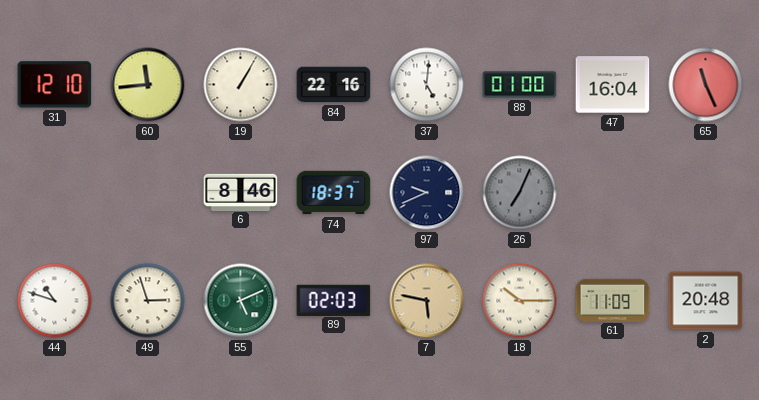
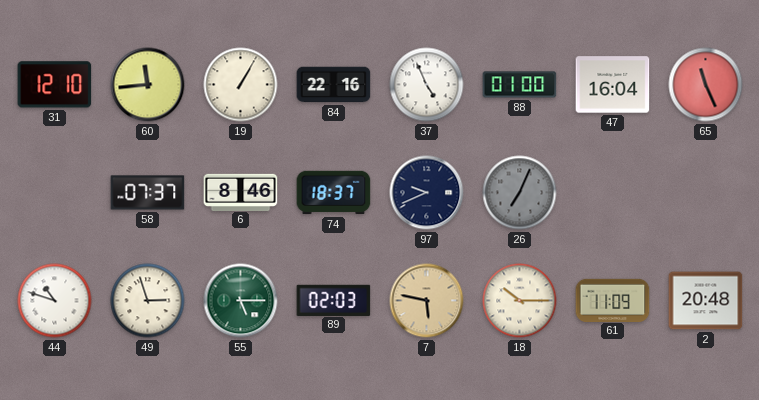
37: 5:01 -> 4:56
58: none -> 07:37
55: 5:11 -> 5:15
